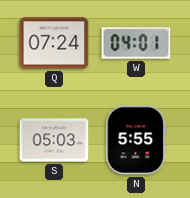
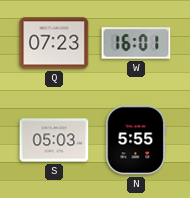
Q: 07:24 -> 07:23
W: 04:01 -> 16:01
